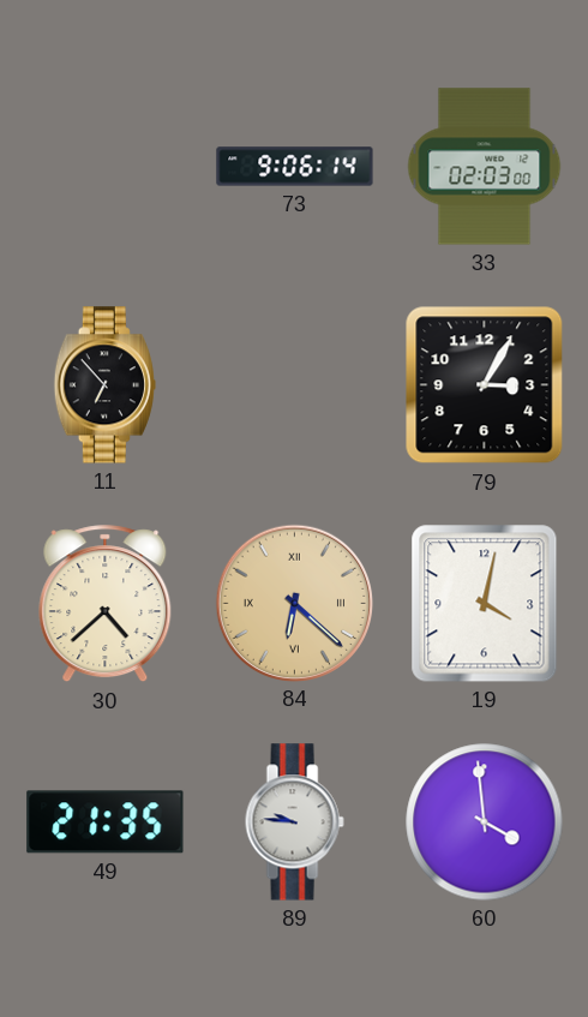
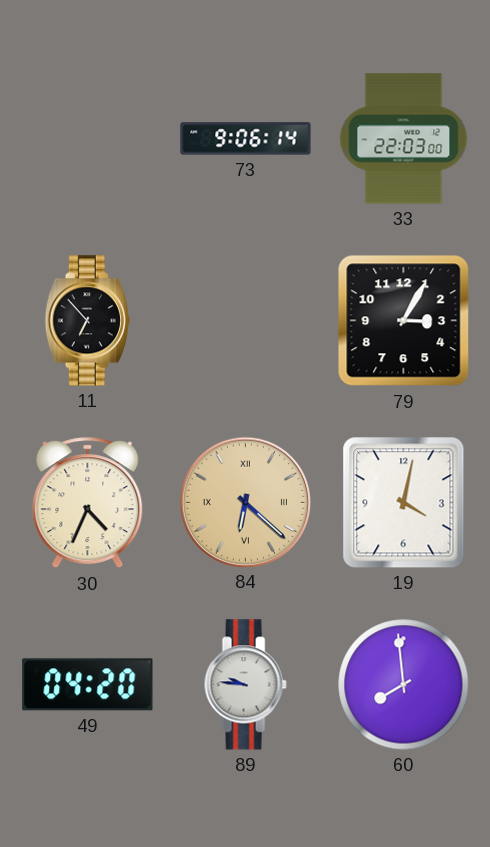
33: 02:03 -> 22:03
30: 4:38 -> 4:34
49: 21:35 -> 04:20
60: 3:59 -> 7:59
